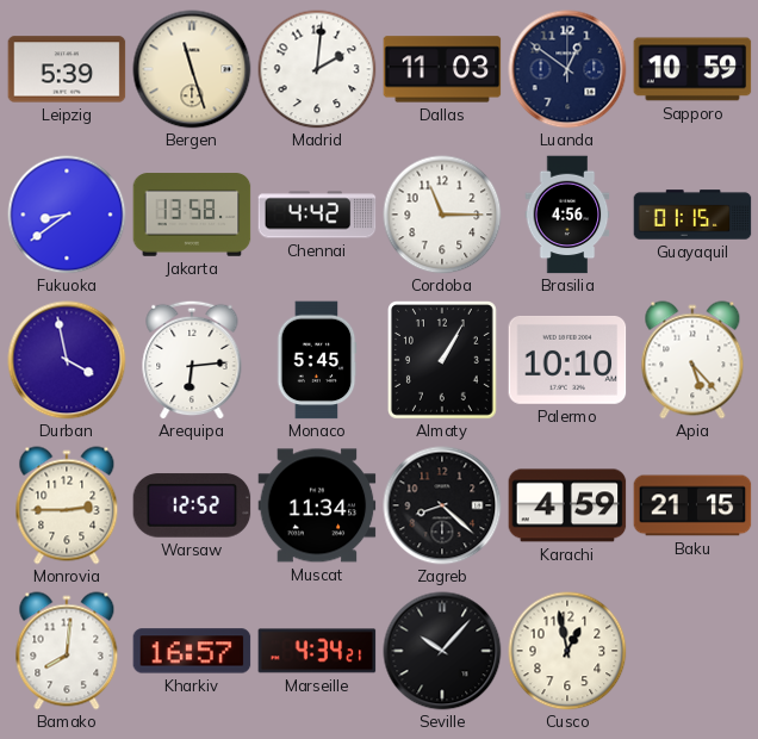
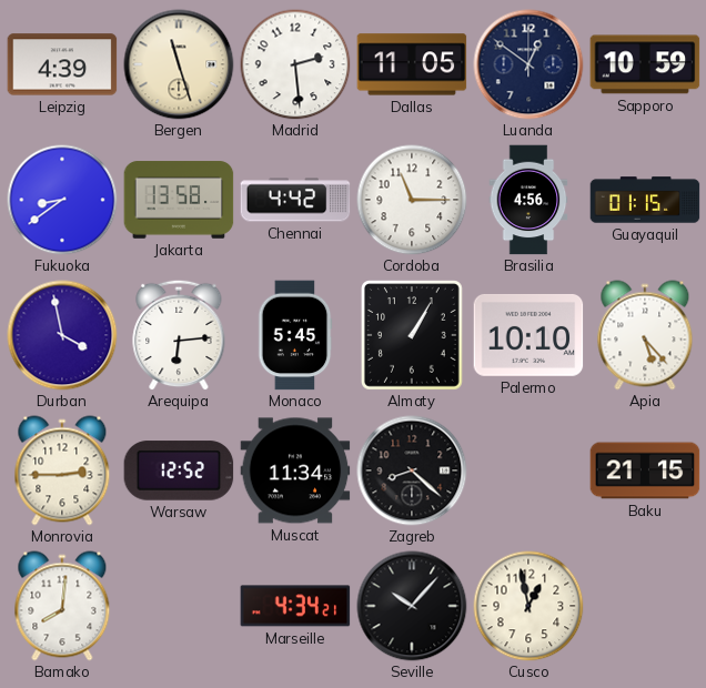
Leipzig: 5:39 -> 4:39
Madrid: 2:01 -> 2:29
Dallas: 11:03 -> 11:05
Karachi: 4:59 -> none
Kharkiv: 16:57 -> none
